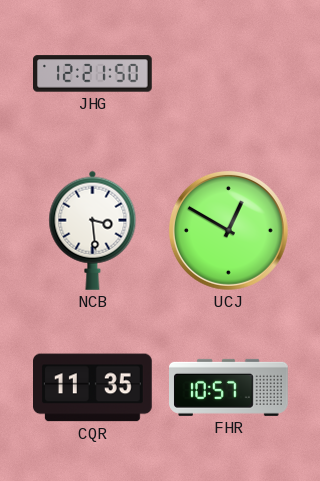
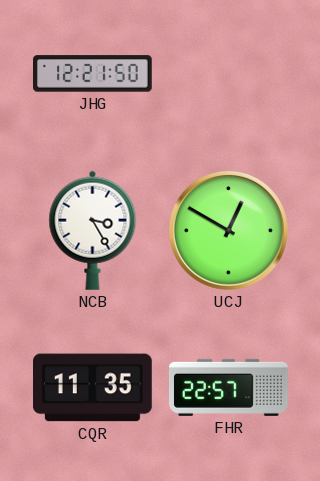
NCB: 3:29 -> 3:25
FHR: 10:57 -> 22:57
